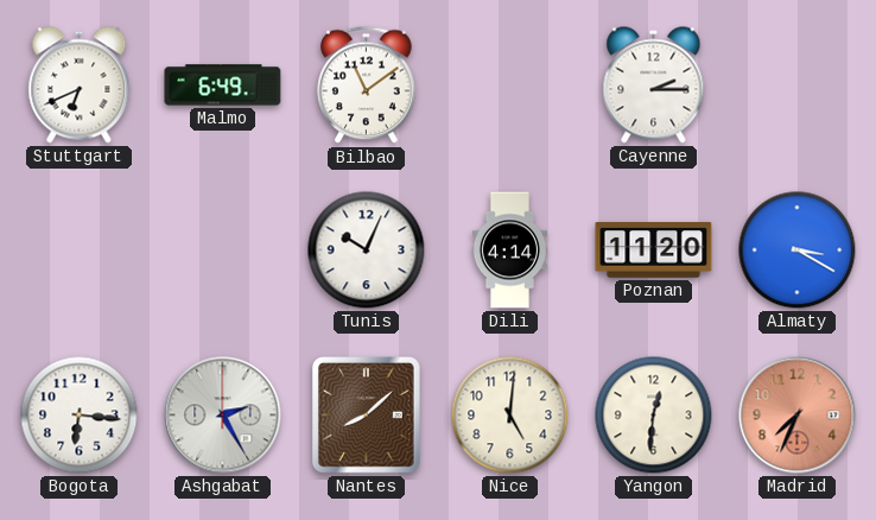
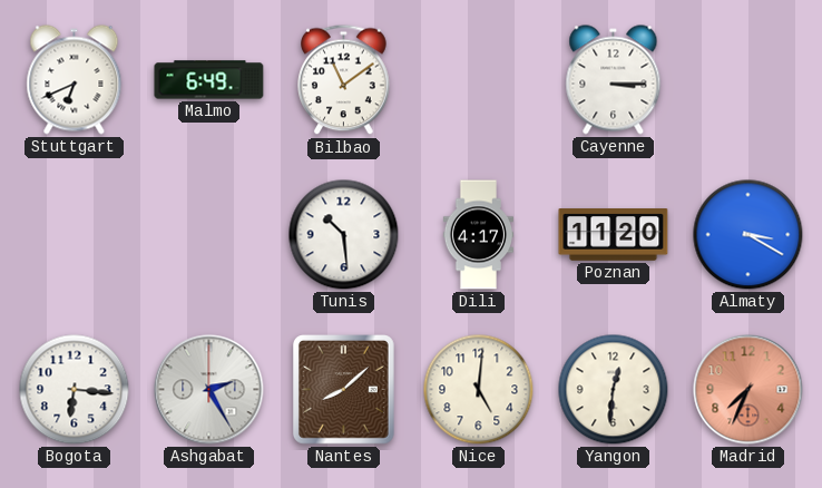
Cayenne: 2:15 -> 3:15
Tunis: 10:04 -> 10:29
Dili: 4:14 -> 4:17
